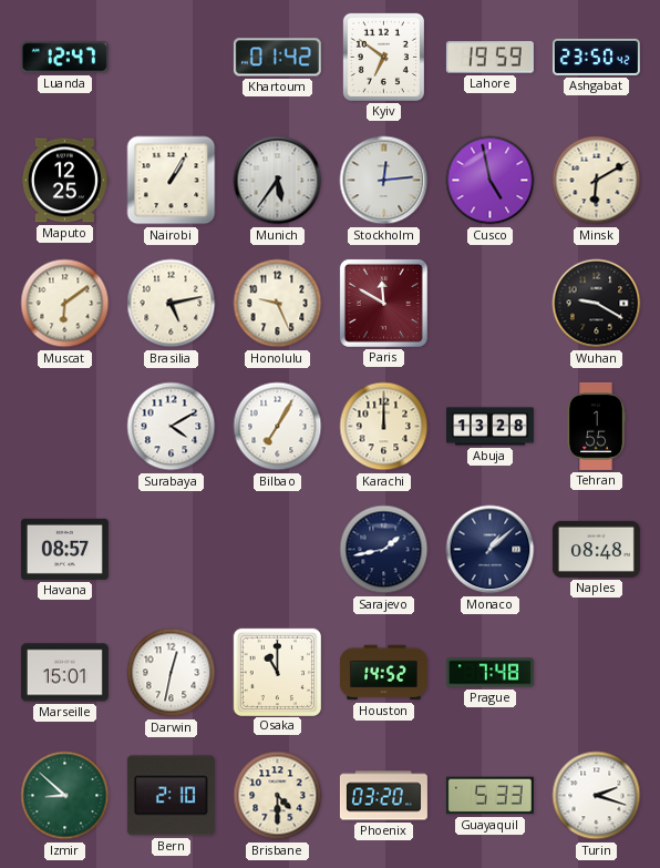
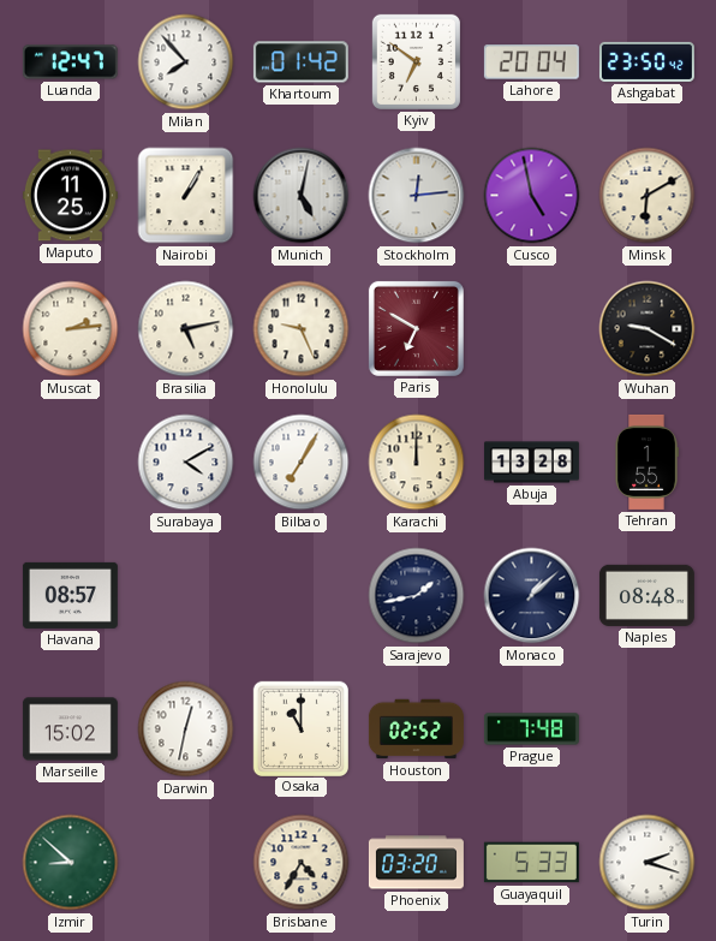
Milan: none -> 7:53
Lahore: 19:59 -> 20:04
Maputo: 12:25 -> 11:25
Munich: 5:36 -> 5:02
Muscat: 6:09 -> 2:14
Paris: 11:50 -> 6:50
Marseille: 15:01 -> 15:02
Houston: 14:52 -> 02:52
Bern: 2:10 -> none
Brisbane: 4:30 -> 4:35
